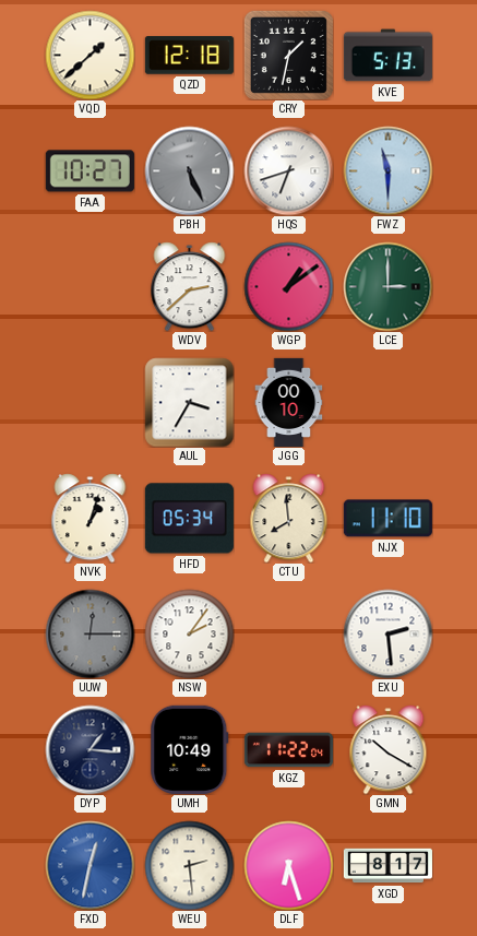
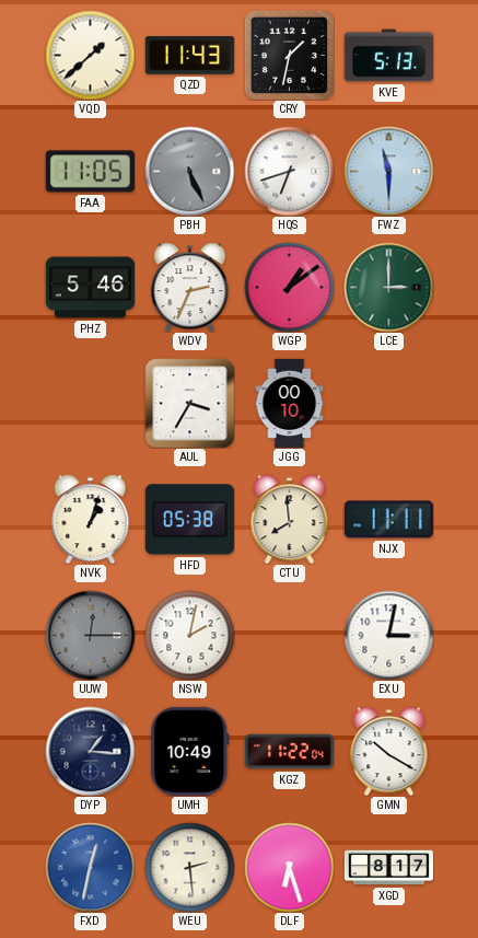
QZD: 12:18 -> 11:43
FAA: 10:27 -> 11:05
PHZ: none -> 5:46
WDV: 2:38 -> 2:34
HFD: 05:34 -> 05:38
NJX: 11:10 -> 11:11
NSW: 2:06 -> 2:02
EXU: 2:29 -> 3:02
